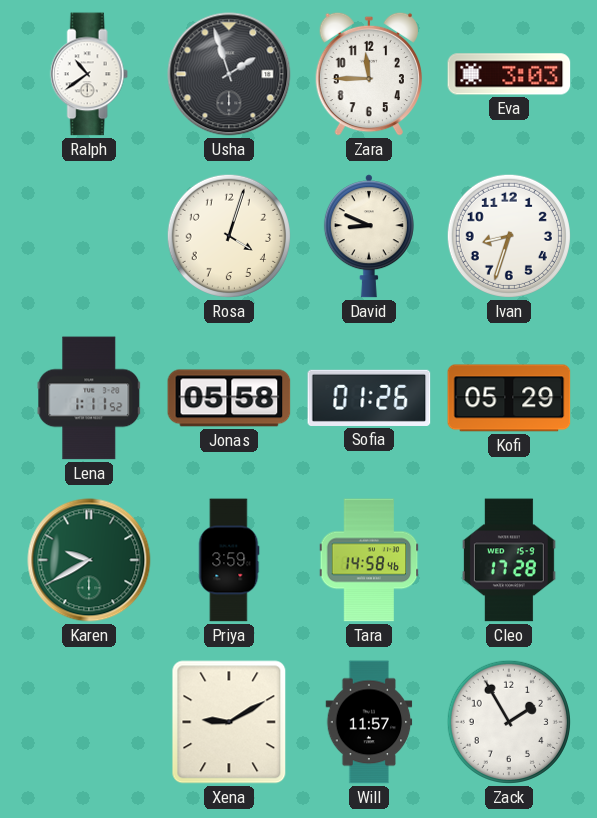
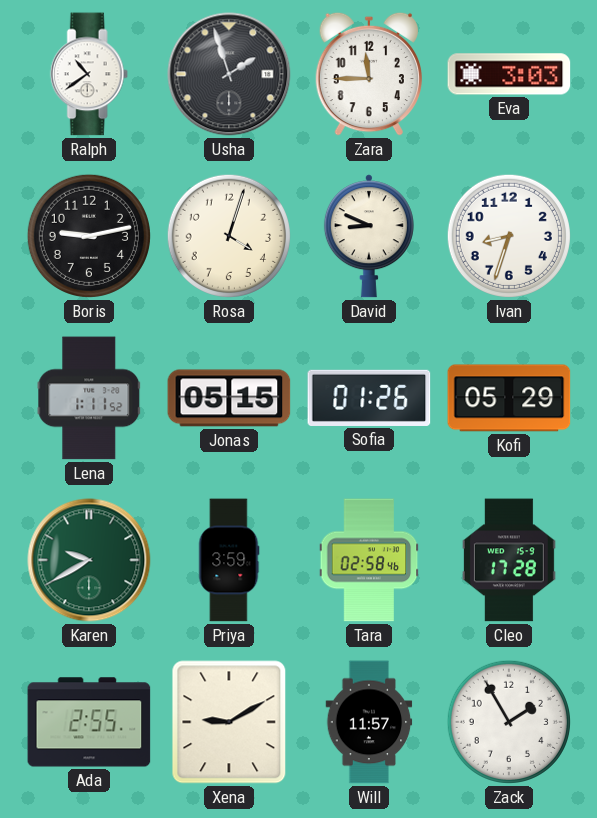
Boris: none -> 9:13
Jonas: 05:58 -> 05:15
Tara: 14:58 -> 02:58
Ada: none -> 2:55
